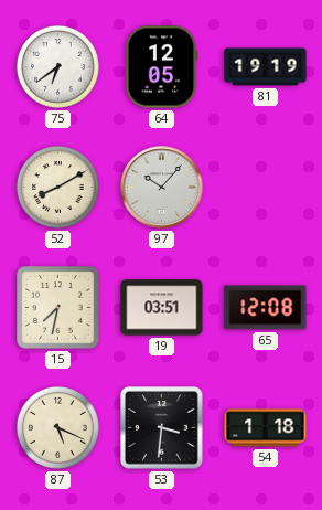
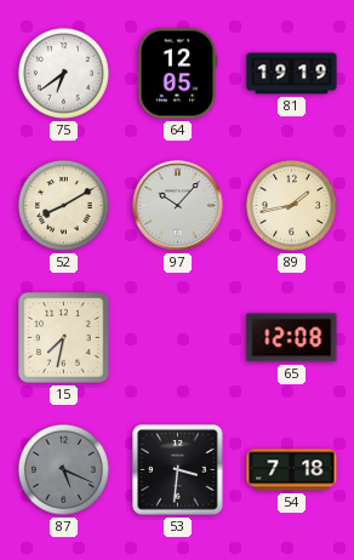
89: none -> 1:43
19: 03:51 -> none
87 dial: cream -> grey
54: 1:18 -> 7:18
